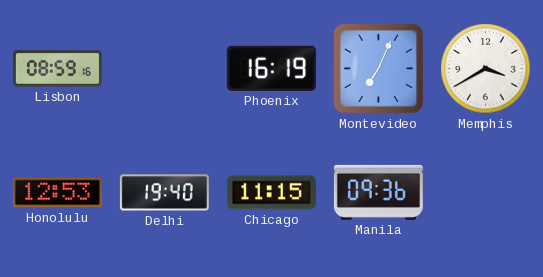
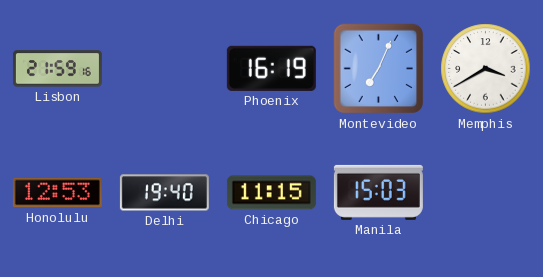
Lisbon: 08:59 -> 21:59
Manila: 09:36 -> 15:03
